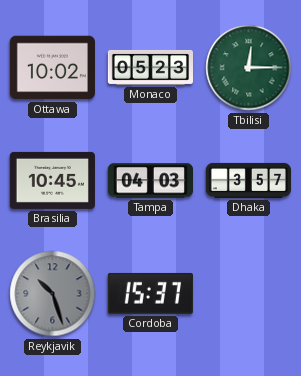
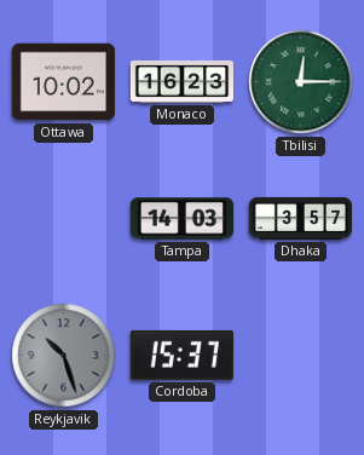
Monaco: 05:23 -> 16:23
Brasilia: 10:45 -> none
Tampa: 04:03 -> 14:03
